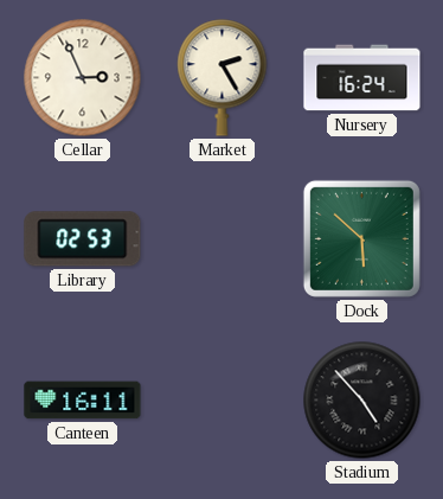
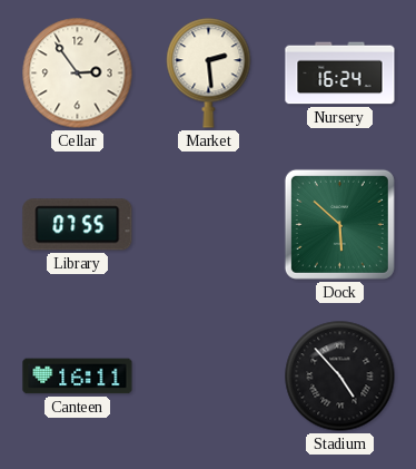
Cellar: 2:56 -> 2:54
Market: 2:25 -> 2:29
Library: 02:53 -> 07:55
